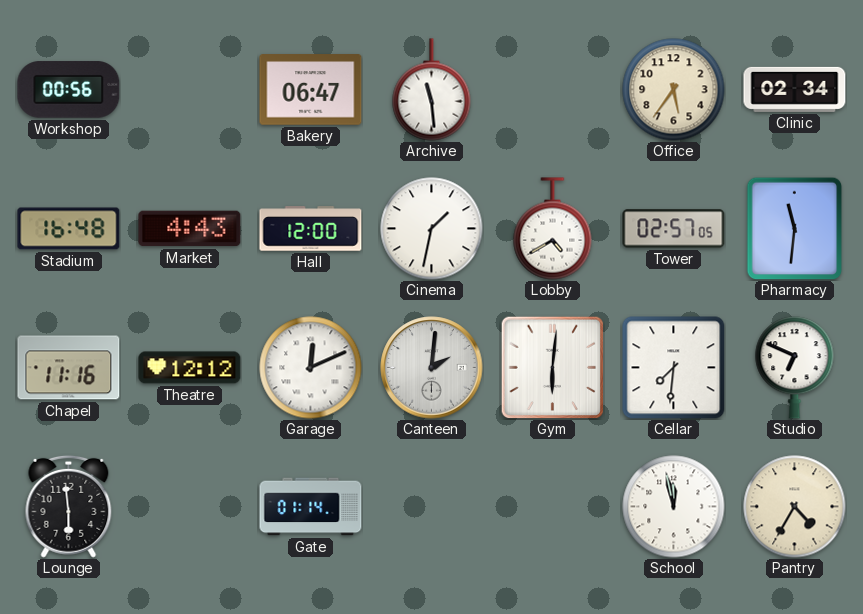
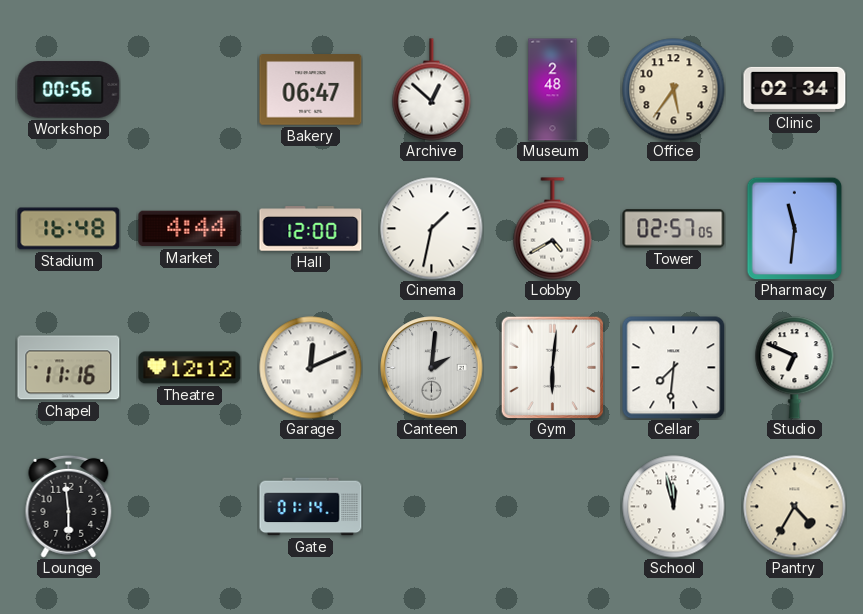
Archive: 11:29 -> 12:52
Museum: none -> 2:48
Market: 4:43 -> 4:44
